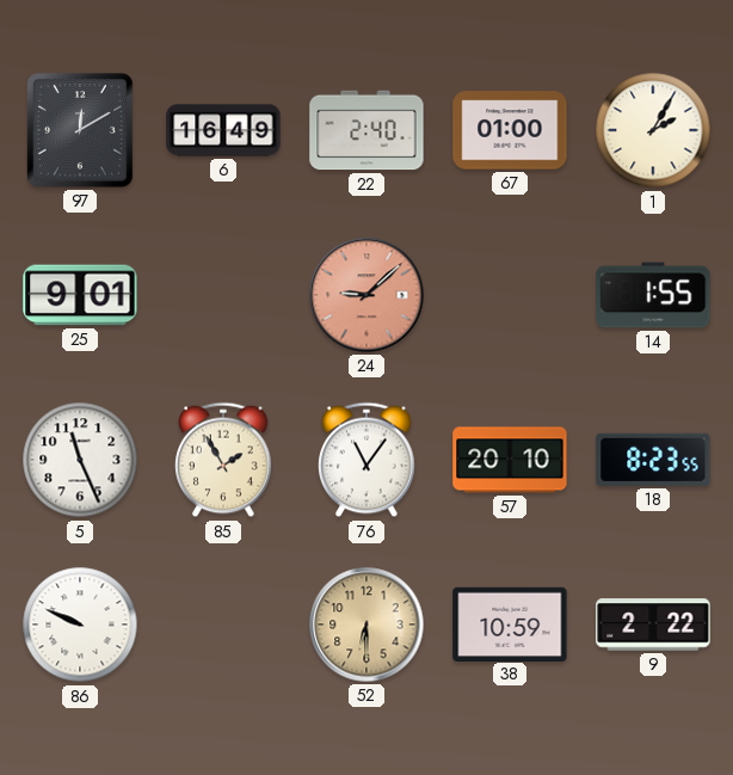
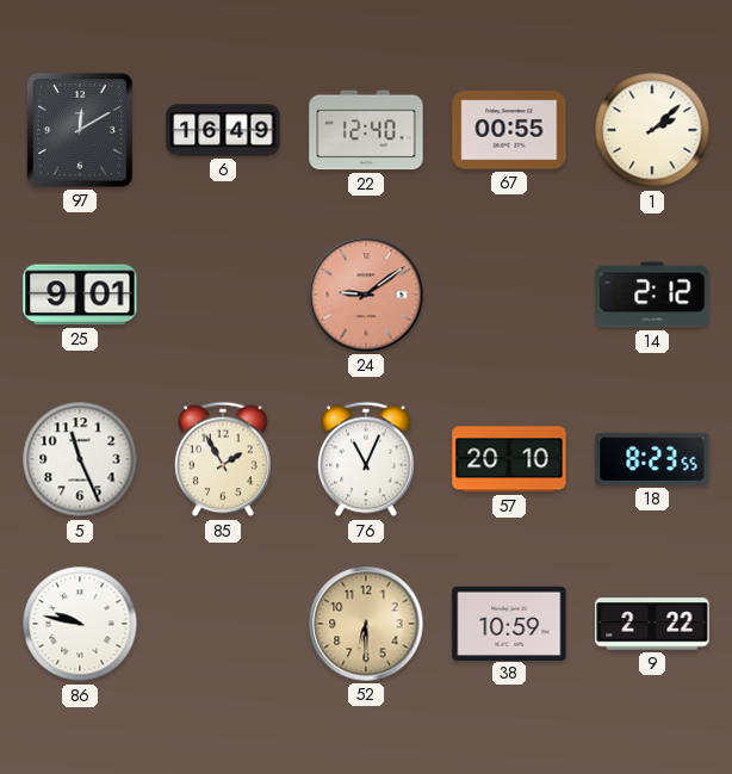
22: 2:40 -> 12:40
67: 01:00 -> 00:55
1: 2:05 -> 2:08
24: 9:08 -> 9:09
14: 1:55 -> 2:12
76: 11:06 -> 11:04
86: 9:49 -> 9:47
